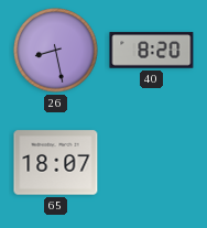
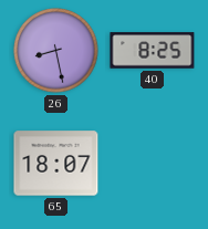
40: 8:20 -> 8:25
